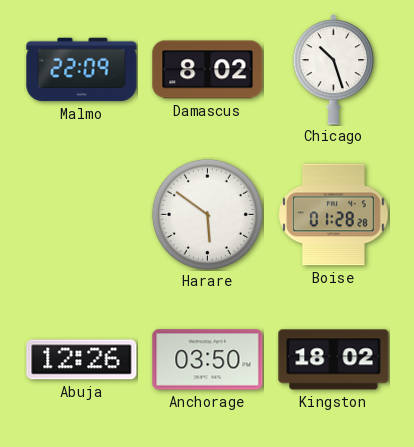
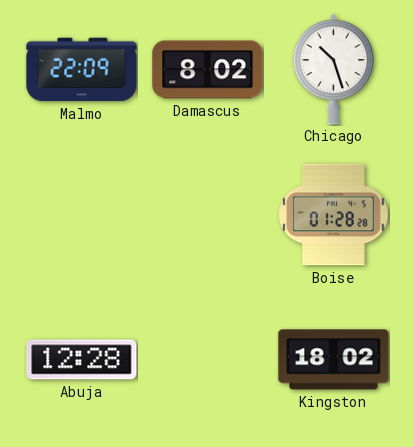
Harare: 5:51 -> none
Abuja: 12:26 -> 12:28
Anchorage: 03:50 -> none
